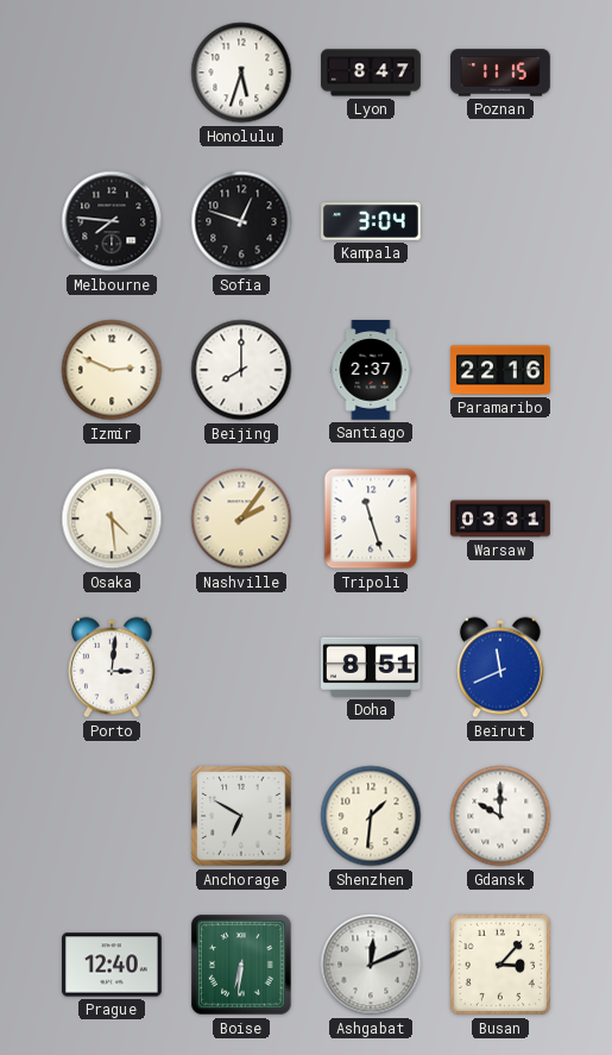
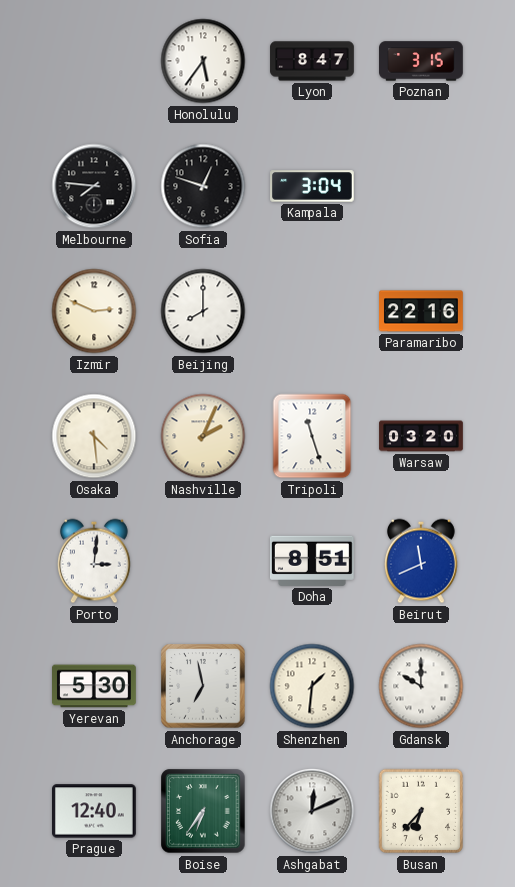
Honolulu: 5:33 -> 5:36
Poznan: 11:15 -> 3:15
Santiago: 2:37 -> none
Nashville: 2:06 -> 2:04
Warsaw: 03:31 -> 03:20
Yerevan: none -> 5:30
Anchorage: 6:50 -> 6:58
Boise: 6:31 -> 6:36
Busan: 3:07 -> 6:37
